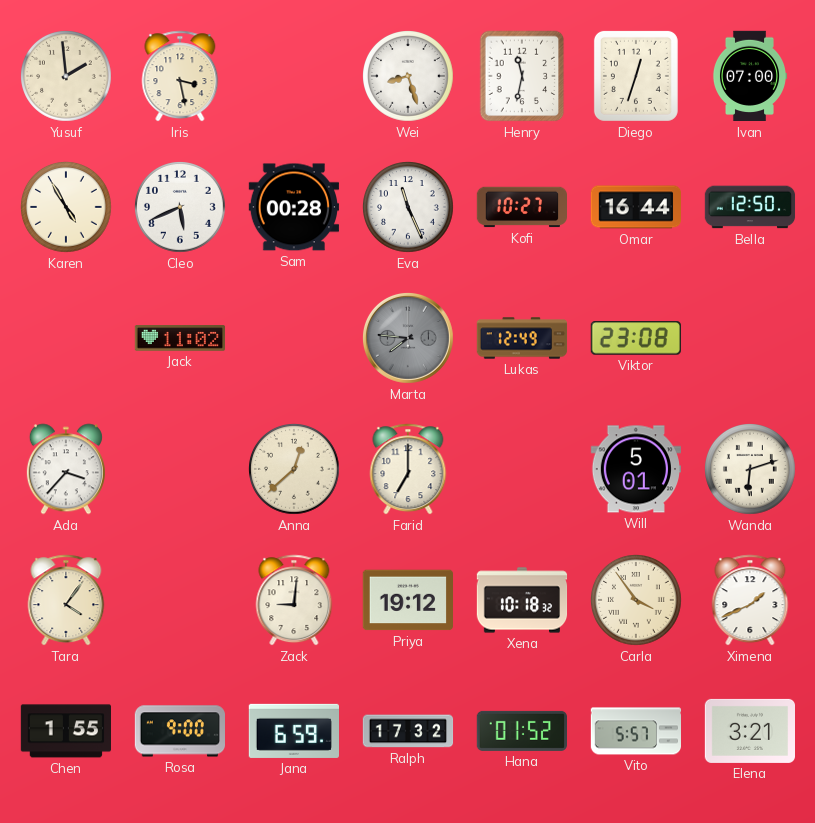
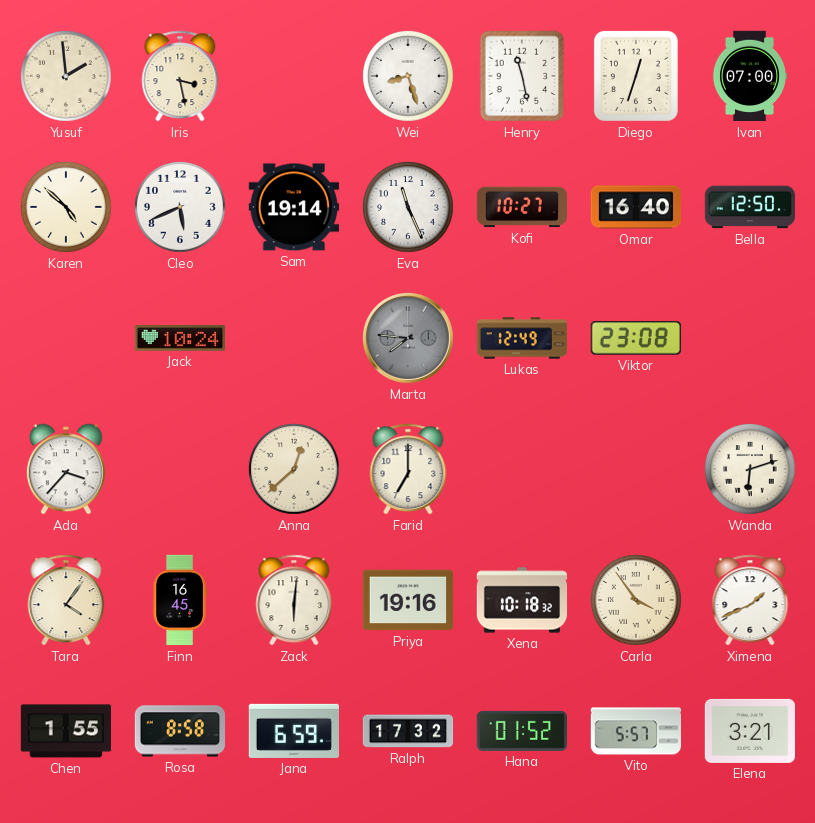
Henry: 11:32 -> 11:28
Karen: 4:55 -> 4:52
Sam: 00:28 -> 19:14
Omar: 16:44 -> 16:40
Jack: 11:02 -> 10:24
Will: 5:01 -> none
Finn: none -> 16:45
Zack: 9:01 -> 6:01
Priya: 19:12 -> 19:16
Rosa: 9:00 -> 8:58
